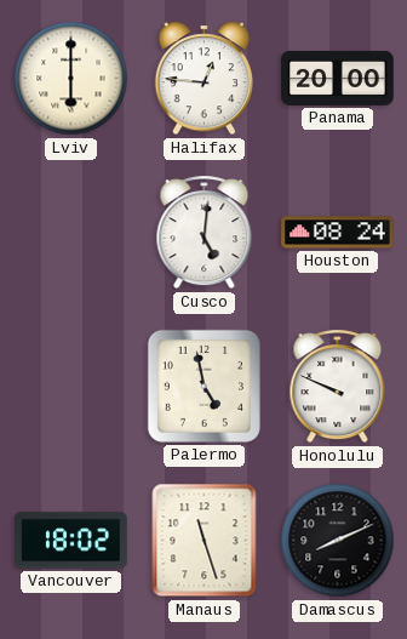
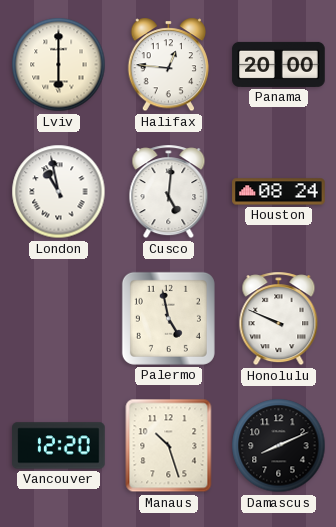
London: none -> 10:58
Vancouver: 18:02 -> 12:20
Manaus: 11:27 -> 10:27
